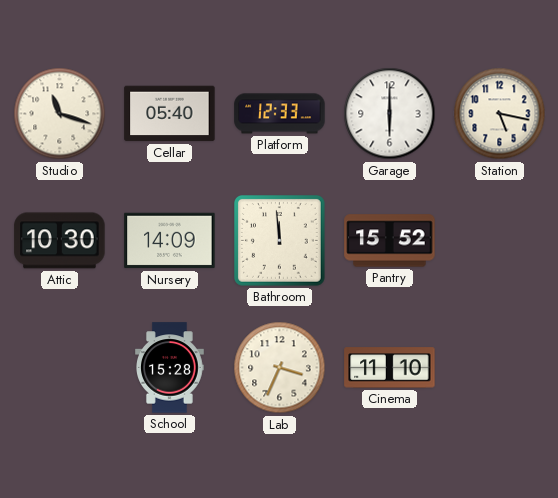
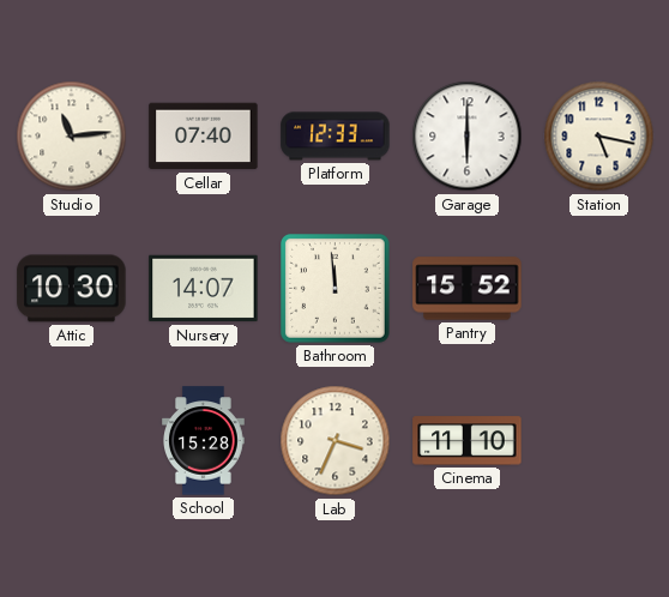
Studio: 11:18 -> 11:14
Cellar: 05:40 -> 07:40
Nursery: 14:09 -> 14:07
